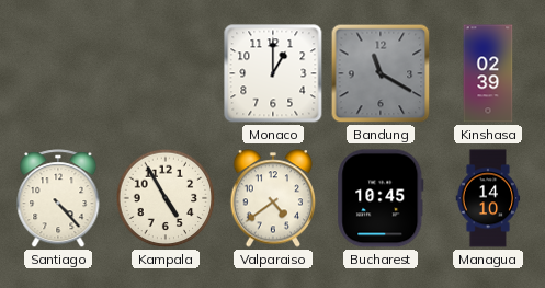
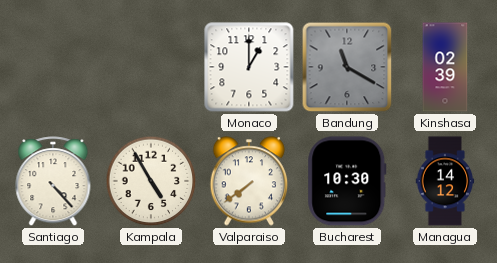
Valparaiso: 4:39 -> 7:39
Bucharest: 10:45 -> 10:30
Managua: 14:10 -> 14:12
